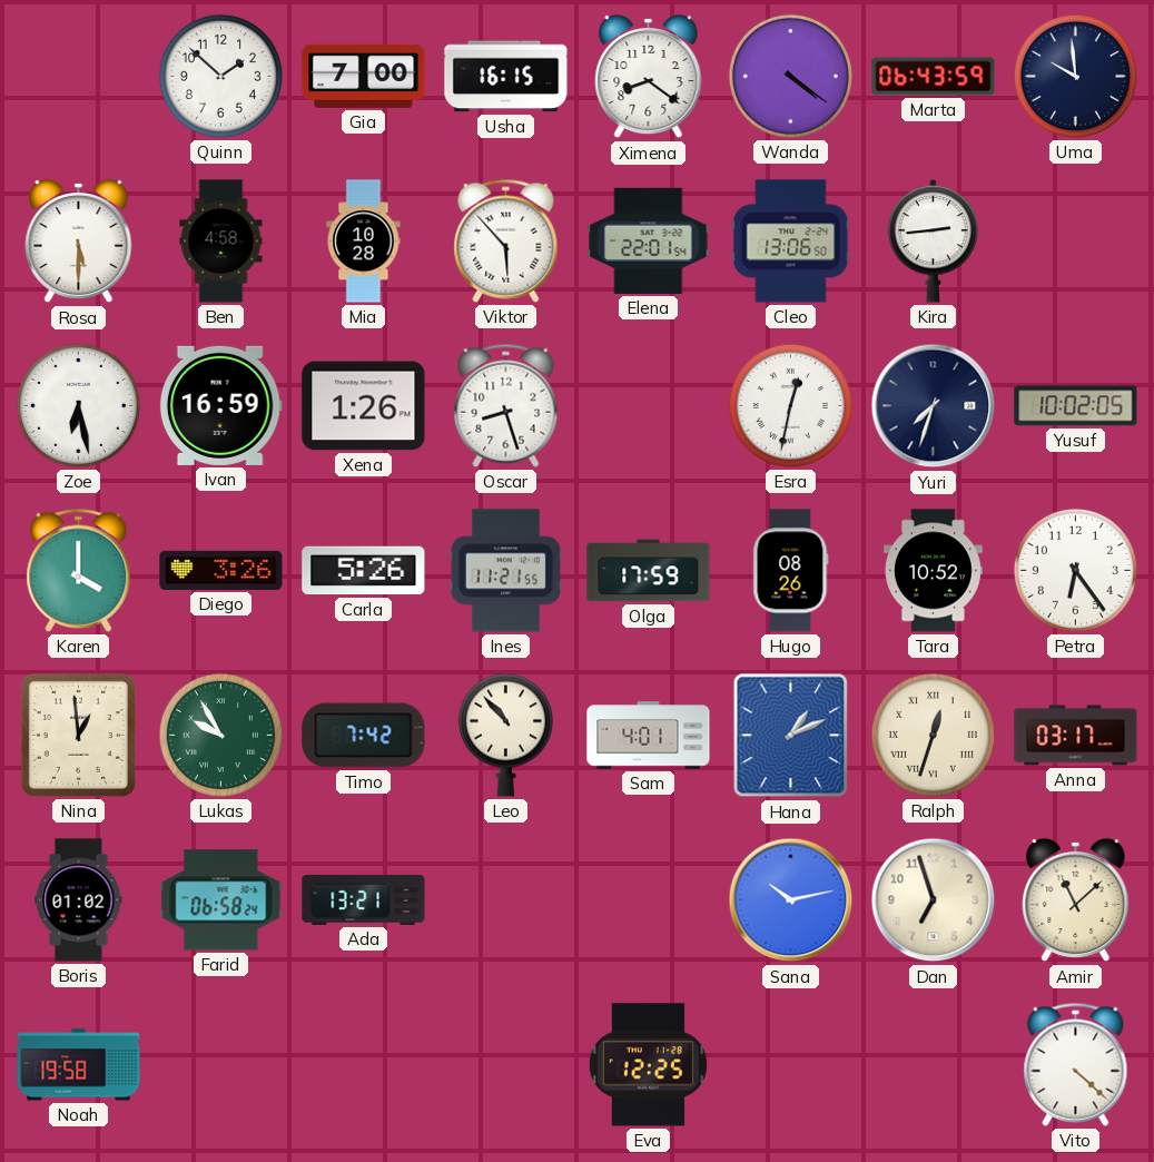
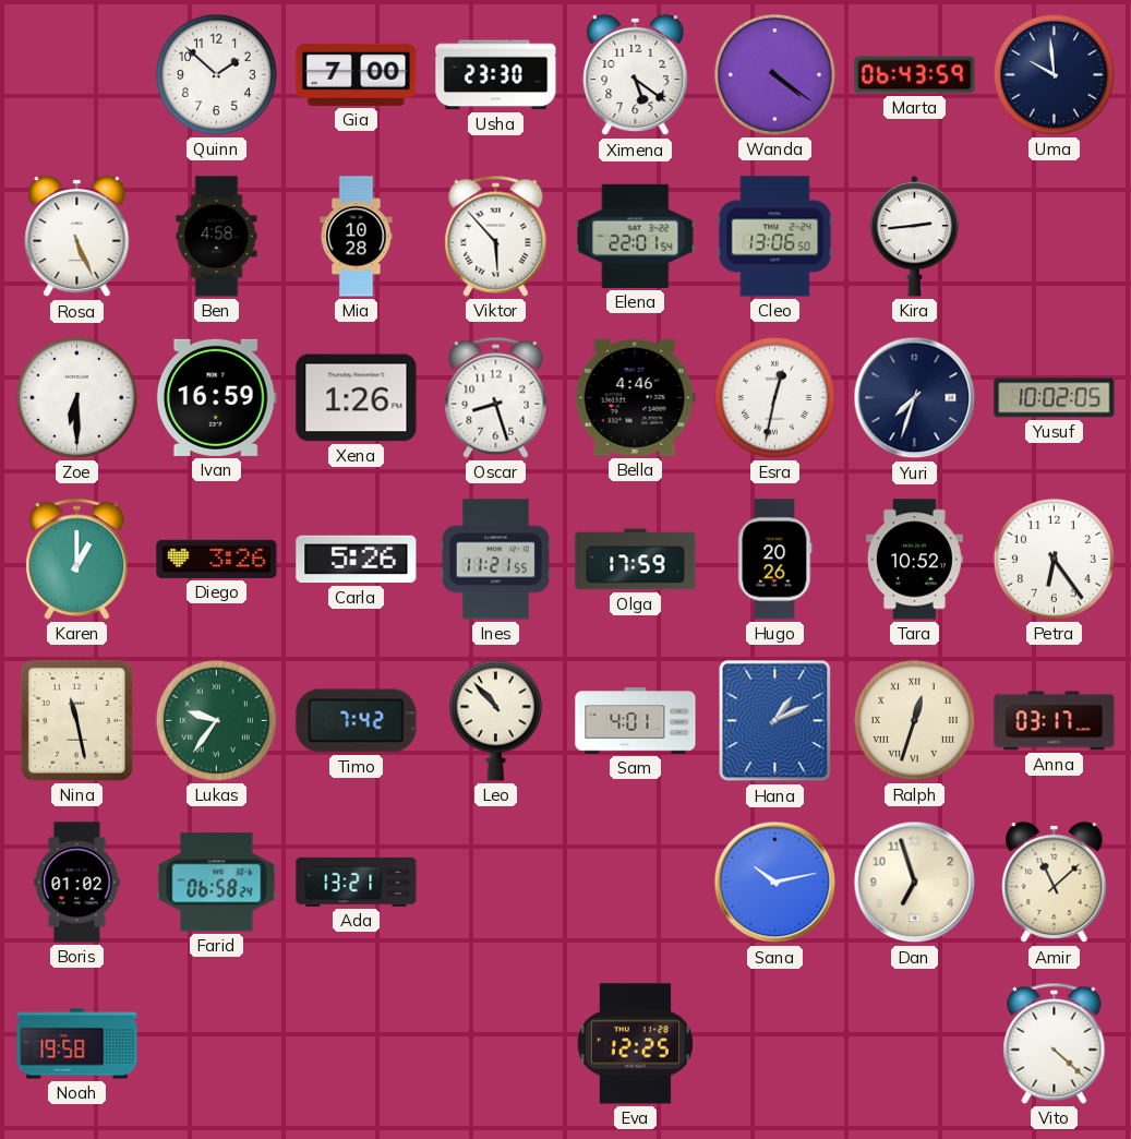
Usha: 16:15 -> 23:30
Ximena: 8:21 -> 5:21
Rosa: 5:30 -> 5:26
Zoe: 6:28 -> 6:30
Bella: none -> 4:46
Karen: 4:00 -> 1:00
Hugo: 08:26 -> 20:26
Nina: 12:59 -> 11:28
Lukas: 9:55 -> 9:36
